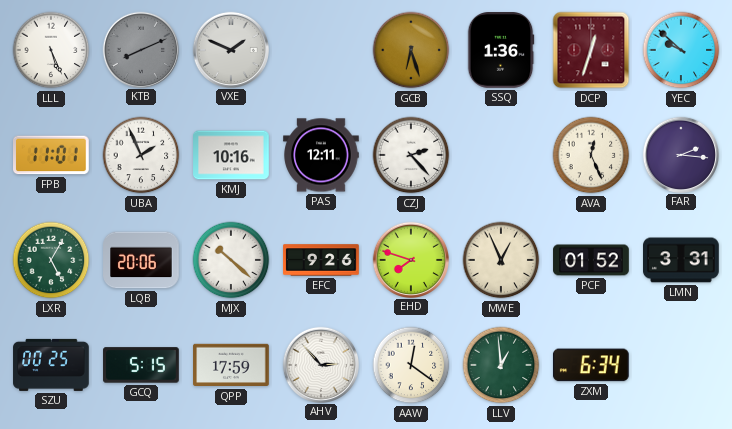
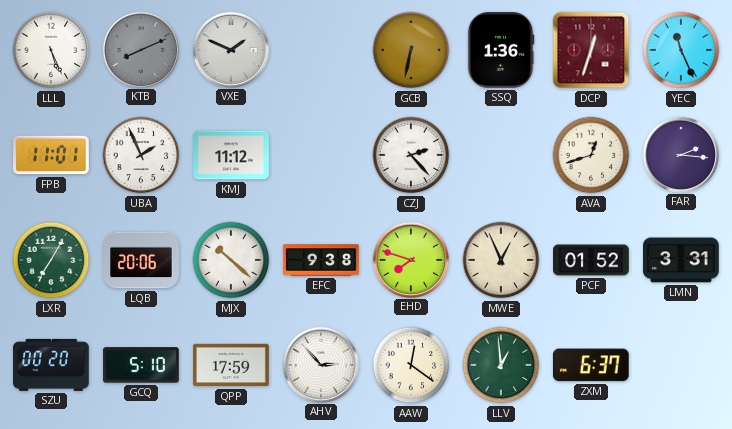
GCB: 6:27 -> 6:32
YEC: 9:52 -> 11:26
KMJ: 10:16 -> 11:12
PAS: 12:11 -> none
AVA: 12:26 -> 12:42
LXR: 5:05 -> 7:05
EFC: 9:26 -> 9:38
SZU: 00:25 -> 00:20
GCQ: 5:15 -> 5:10
ZXM: 6:34 -> 6:37
